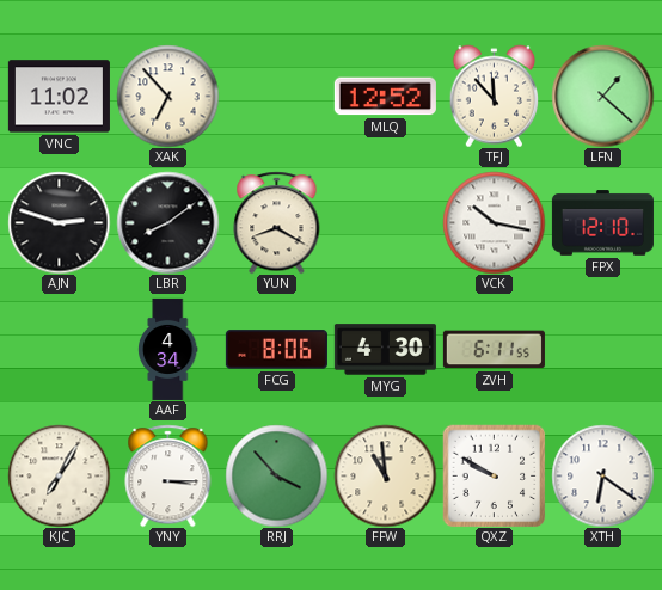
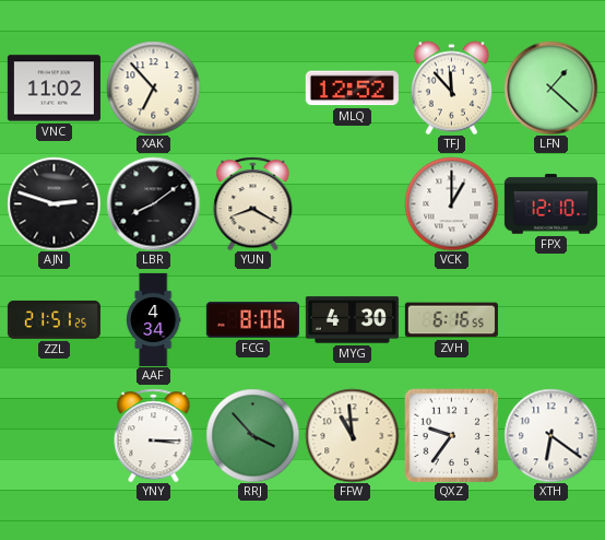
VCK: 10:17 -> 1:00
ZZL: none -> 21:51
ZVH: 6:11 -> 6:16
KJC: 7:05 -> none
QXZ: 9:50 -> 9:36
